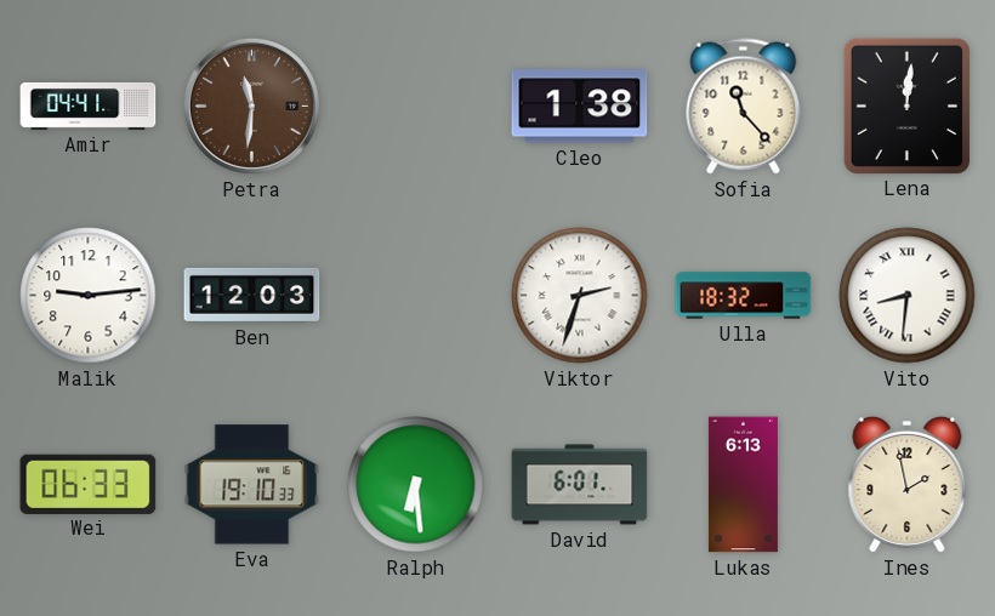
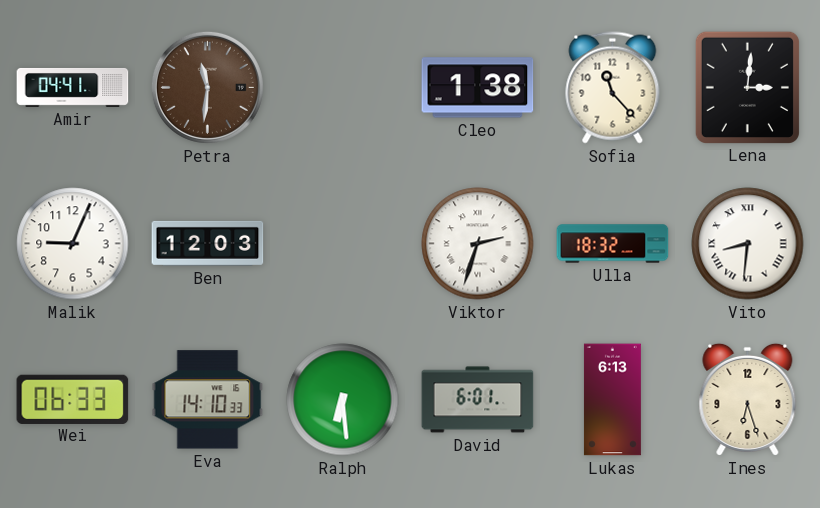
Lena: 12:01 -> 3:01
Malik: 9:14 -> 9:04
Eva: 19:10 -> 14:10
Ines: 1:58 -> 6:27
